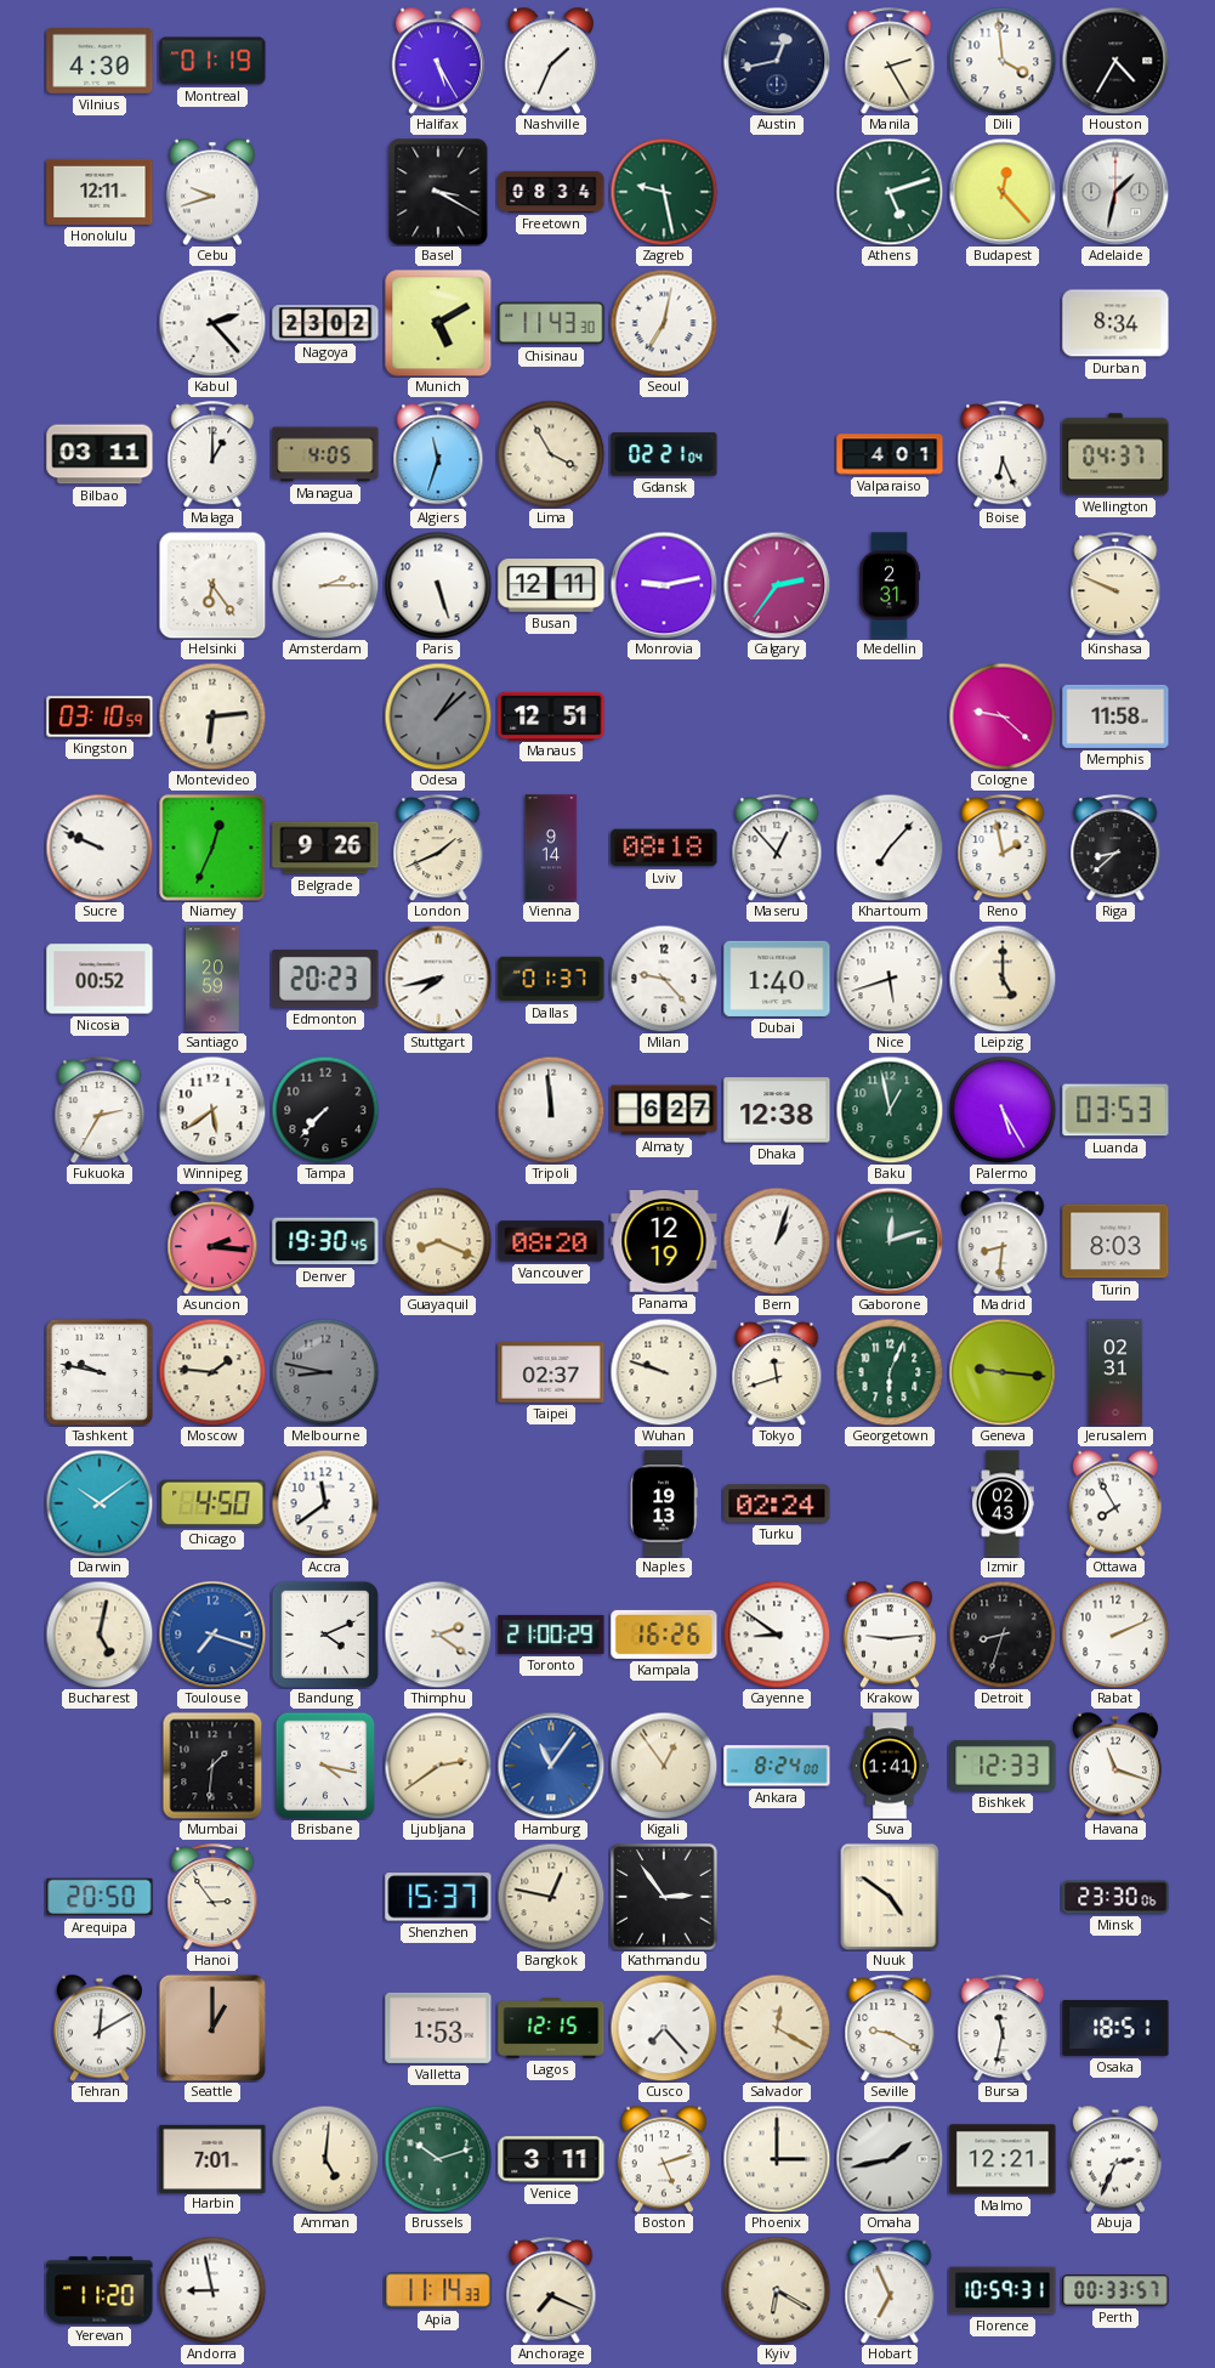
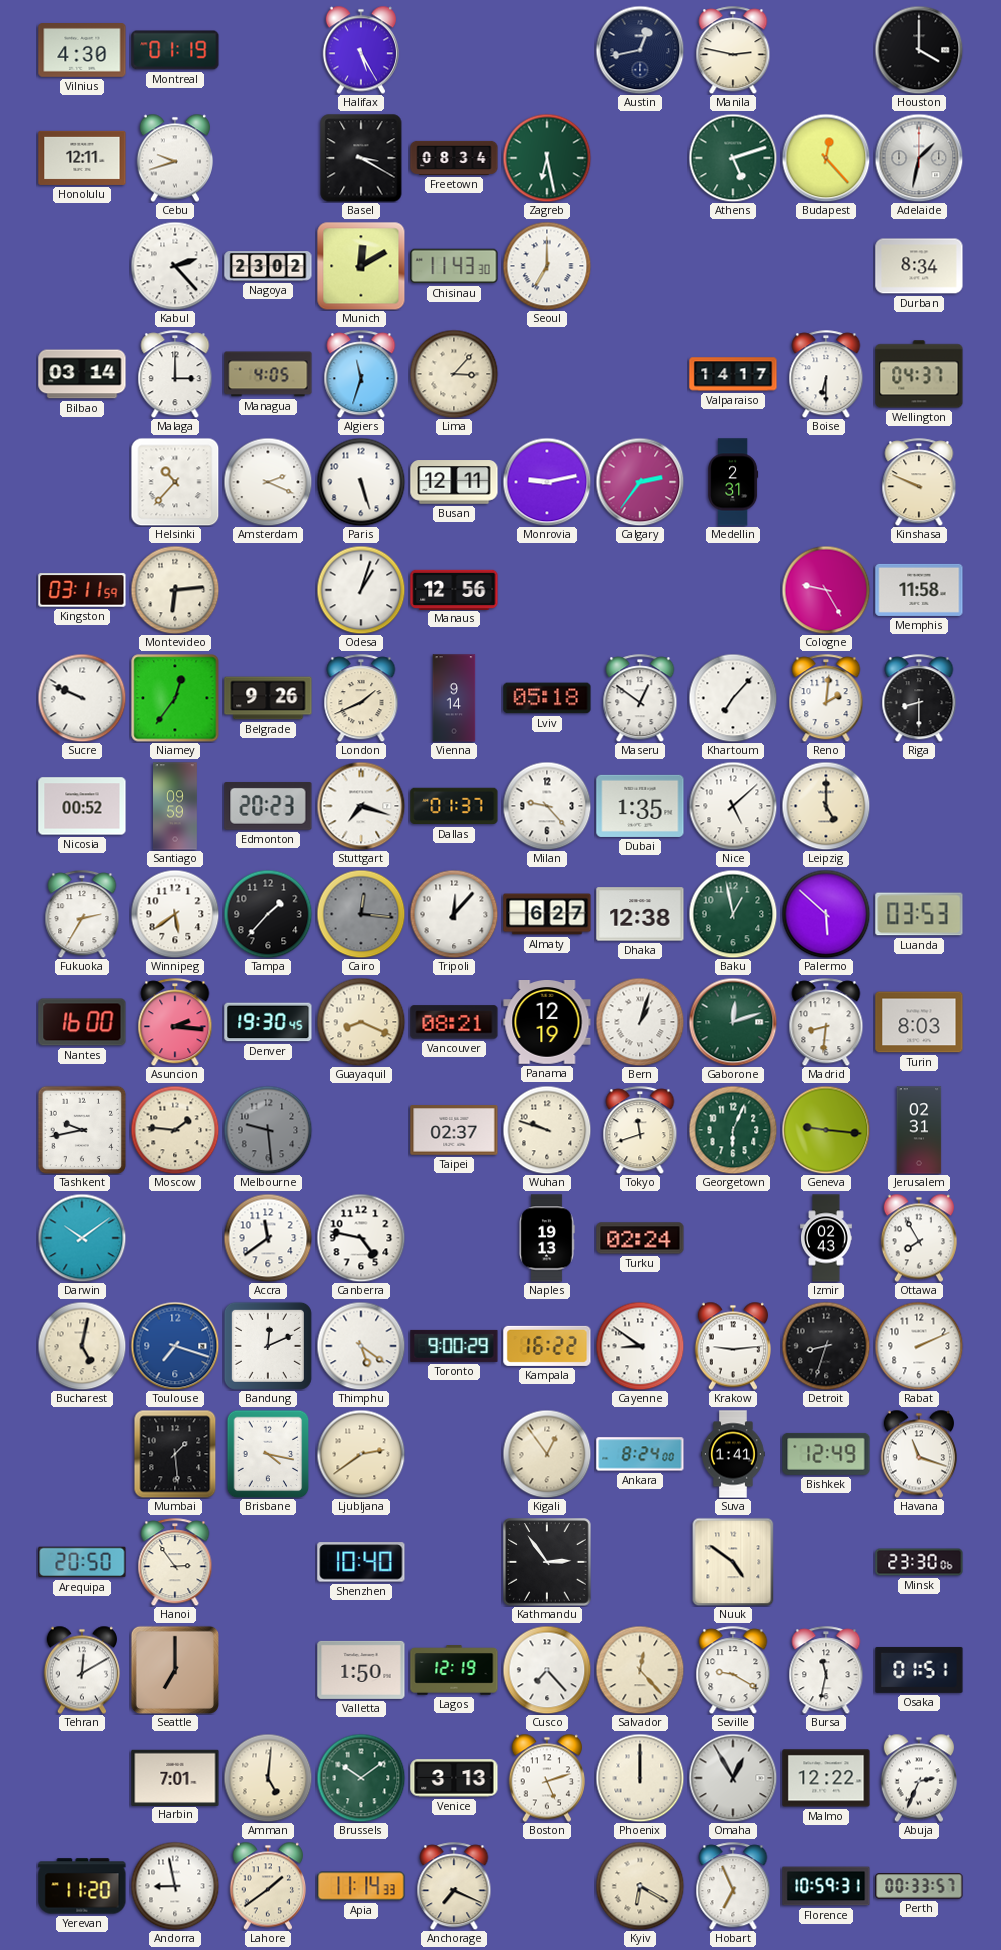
Nashville: 1:34 -> none
Manila: 2:25 -> 2:47
Dili: 3:59 -> none
Houston: 4:35 -> 4:00
Zagreb: 9:28 -> 6:28
Munich: 5:10 -> 12:10
Seoul: 7:02 -> 7:00
Bilbao: 03:11 -> 03:14
Malaga: 1:00 -> 3:00
Lima: 3:55 -> 3:07
Gdansk: 02:21 -> none
Valparaiso: 4:01 -> 14:17
Boise: 6:26 -> 6:30
Helsinki: 6:24 -> 10:37
Amsterdam: 2:15 -> 2:19
Kingston: 03:10 -> 03:11
Odesa: 1:08 -> 1:03
Odesa dial: grey -> white
Manaus: 12:51 -> 12:56
Cologne: 9:22 -> 9:25
Niamey: 12:34 -> 12:36
Lviv: 08:18 -> 05:18
Maseru: 12:53 -> 12:51
Reno: 1:58 -> 2:01
Riga: 8:38 -> 8:30
Santiago: 20:59 -> 09:59
Stuttgart: 7:43 -> 7:18
Dubai: 1:40 -> 1:35
Nice: 5:42 -> 5:08
Tampa: 7:37 -> 1:37
Cairo: none -> 12:16
Tripoli: 11:59 -> 12:07
Palermo: 5:25 -> 5:52
Nantes: none -> 16:00
Vancouver: 08:20 -> 08:21
Tashkent: 9:47 -> 9:43
Melbourne: 8:47 -> 9:29
Chicago: 4:50 -> none
Canberra: none -> 4:47
Bandung: 4:11 -> 12:11
Thimphu: 2:21 -> 5:21
Toronto: 21:00 -> 9:00
Kampala: 16:26 -> 16:22
Mumbai: 1:31 -> 1:29
Hamburg: 11:06 -> none
Bishkek: 12:33 -> 12:49
Shenzhen: 15:37 -> 10:40
Bangkok: 12:47 -> none
Seattle: 1:00 -> 7:00
Valletta: 1:53 -> 1:50
Lagos: 12:15 -> 12:19
Salvador: 12:20 -> 12:23
Osaka: 18:51 -> 01:51
Brussels: 10:12 -> 10:09
Venice: 3:11 -> 3:13
Phoenix: 3:00 -> 12:00
Omaha: 1:43 -> 12:55
Malmo: 12:21 -> 12:22
Lahore: none -> 1:39
